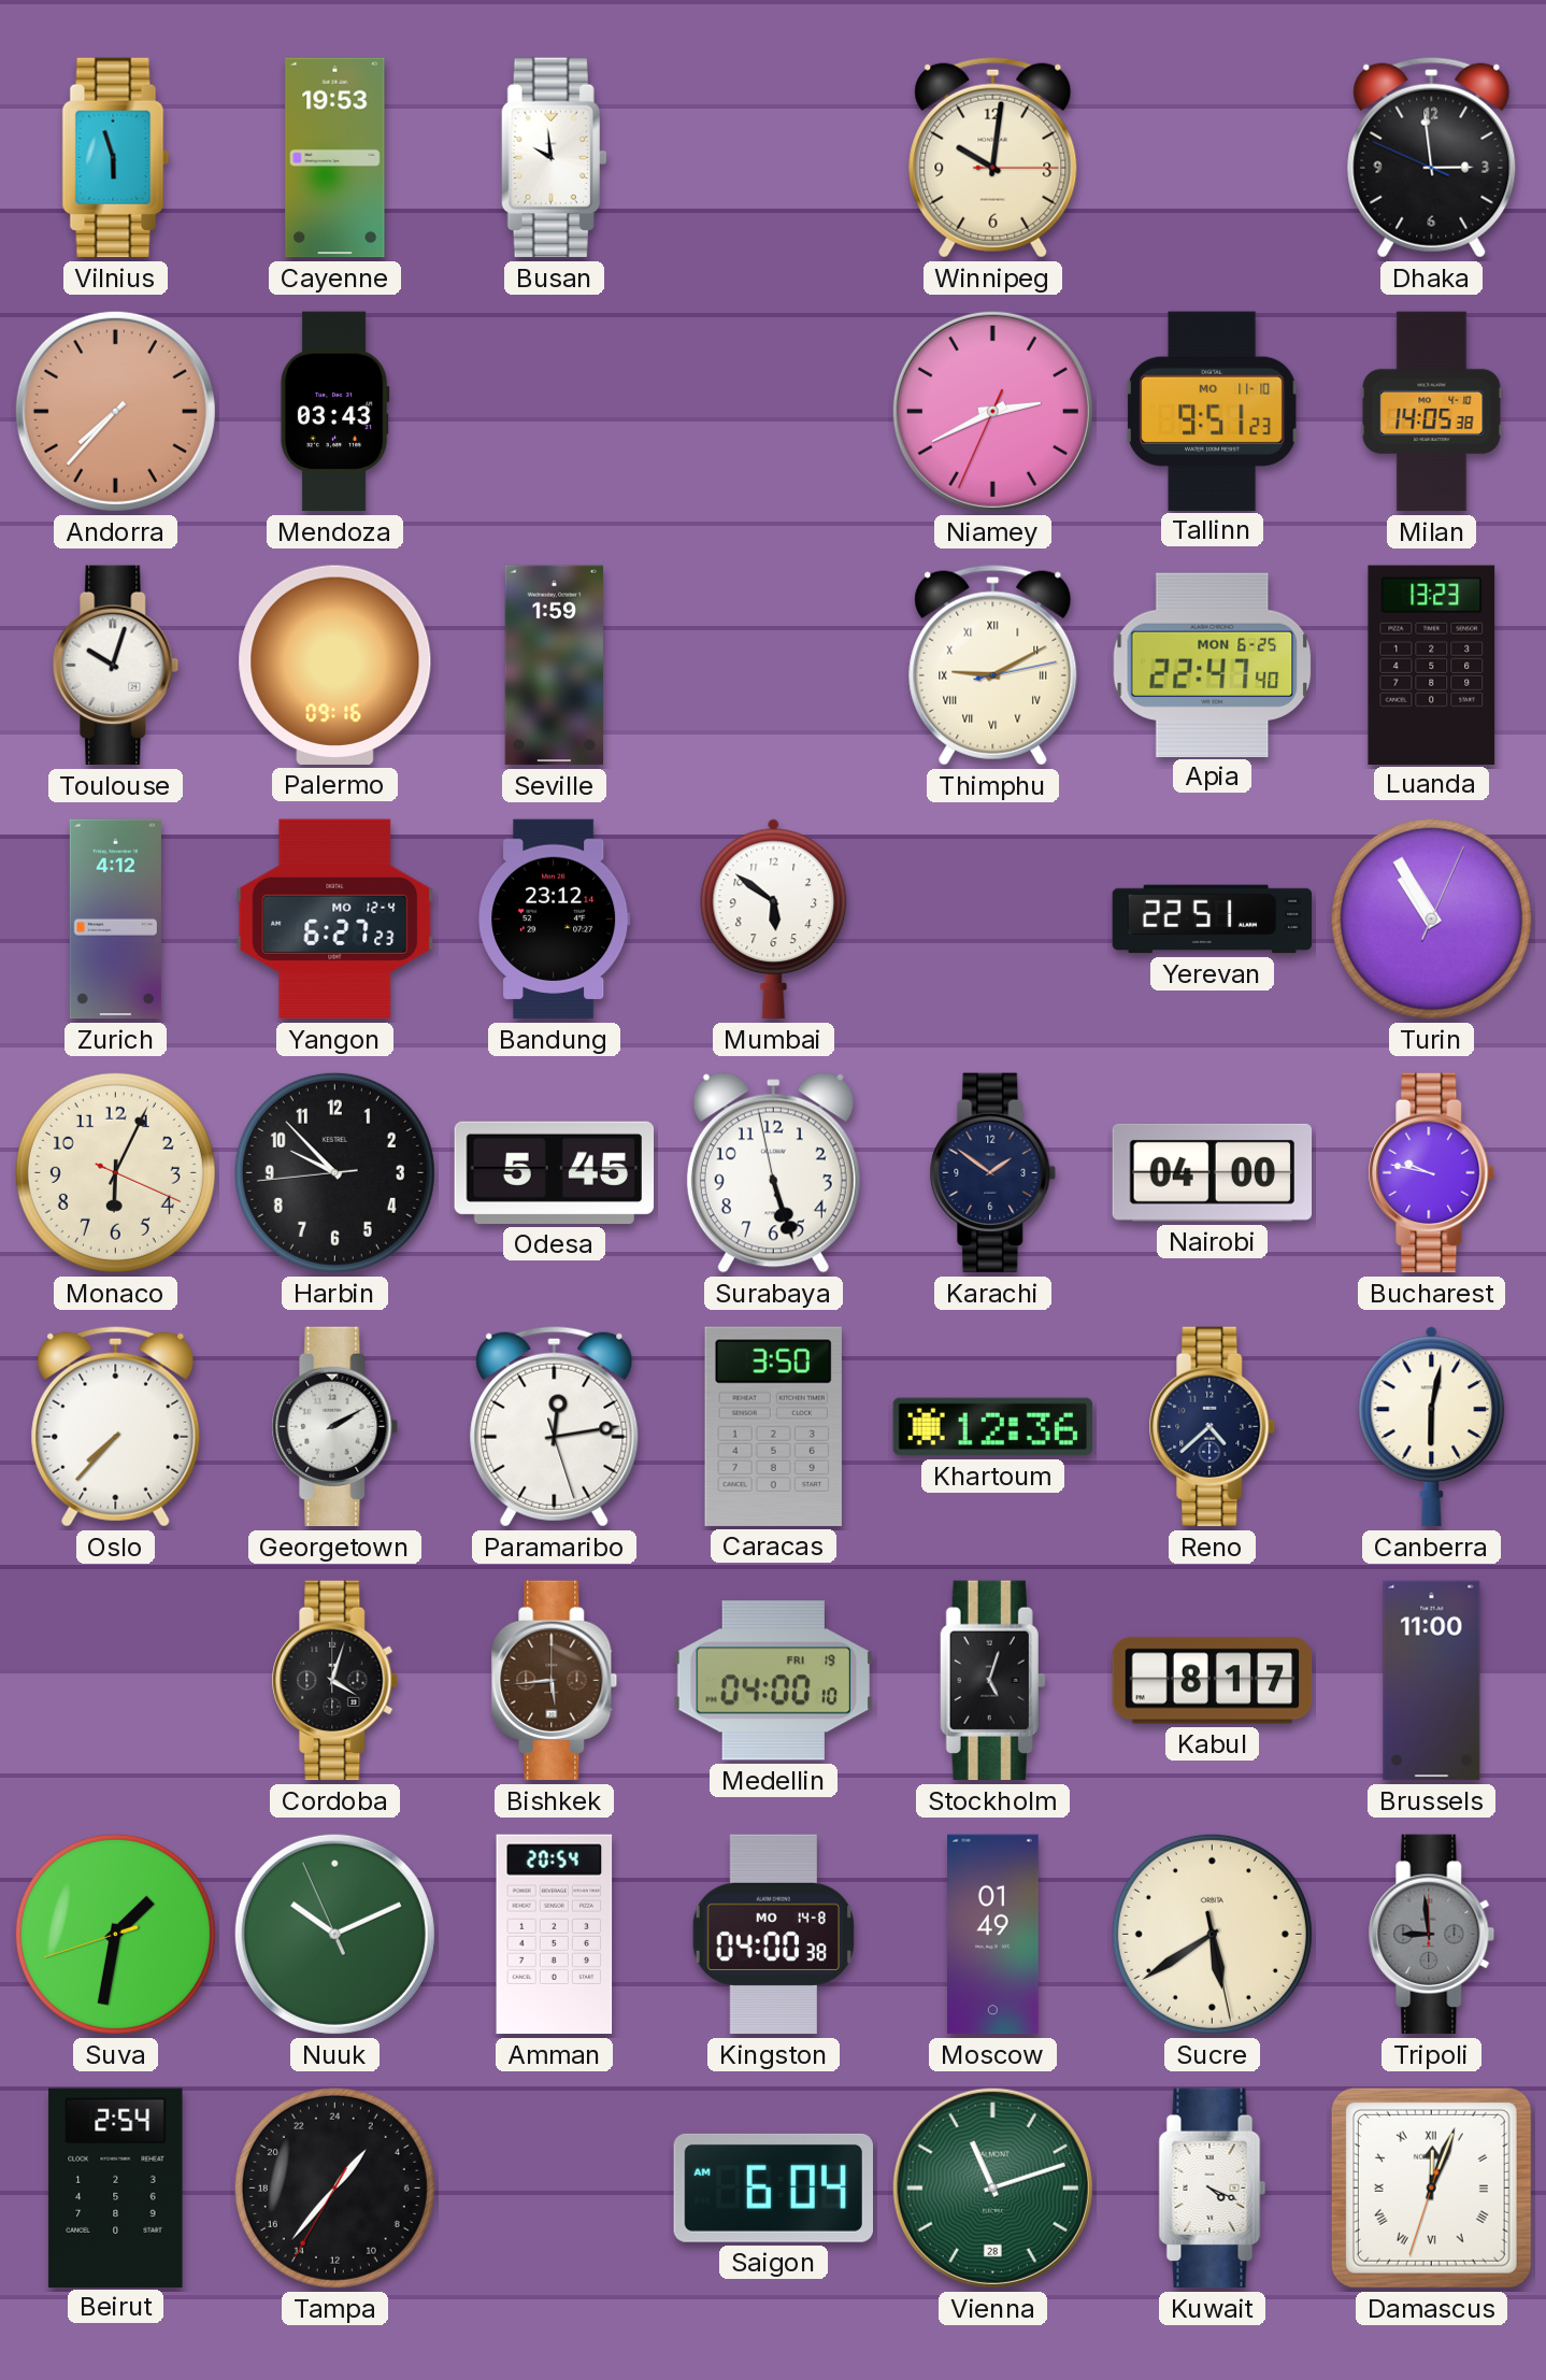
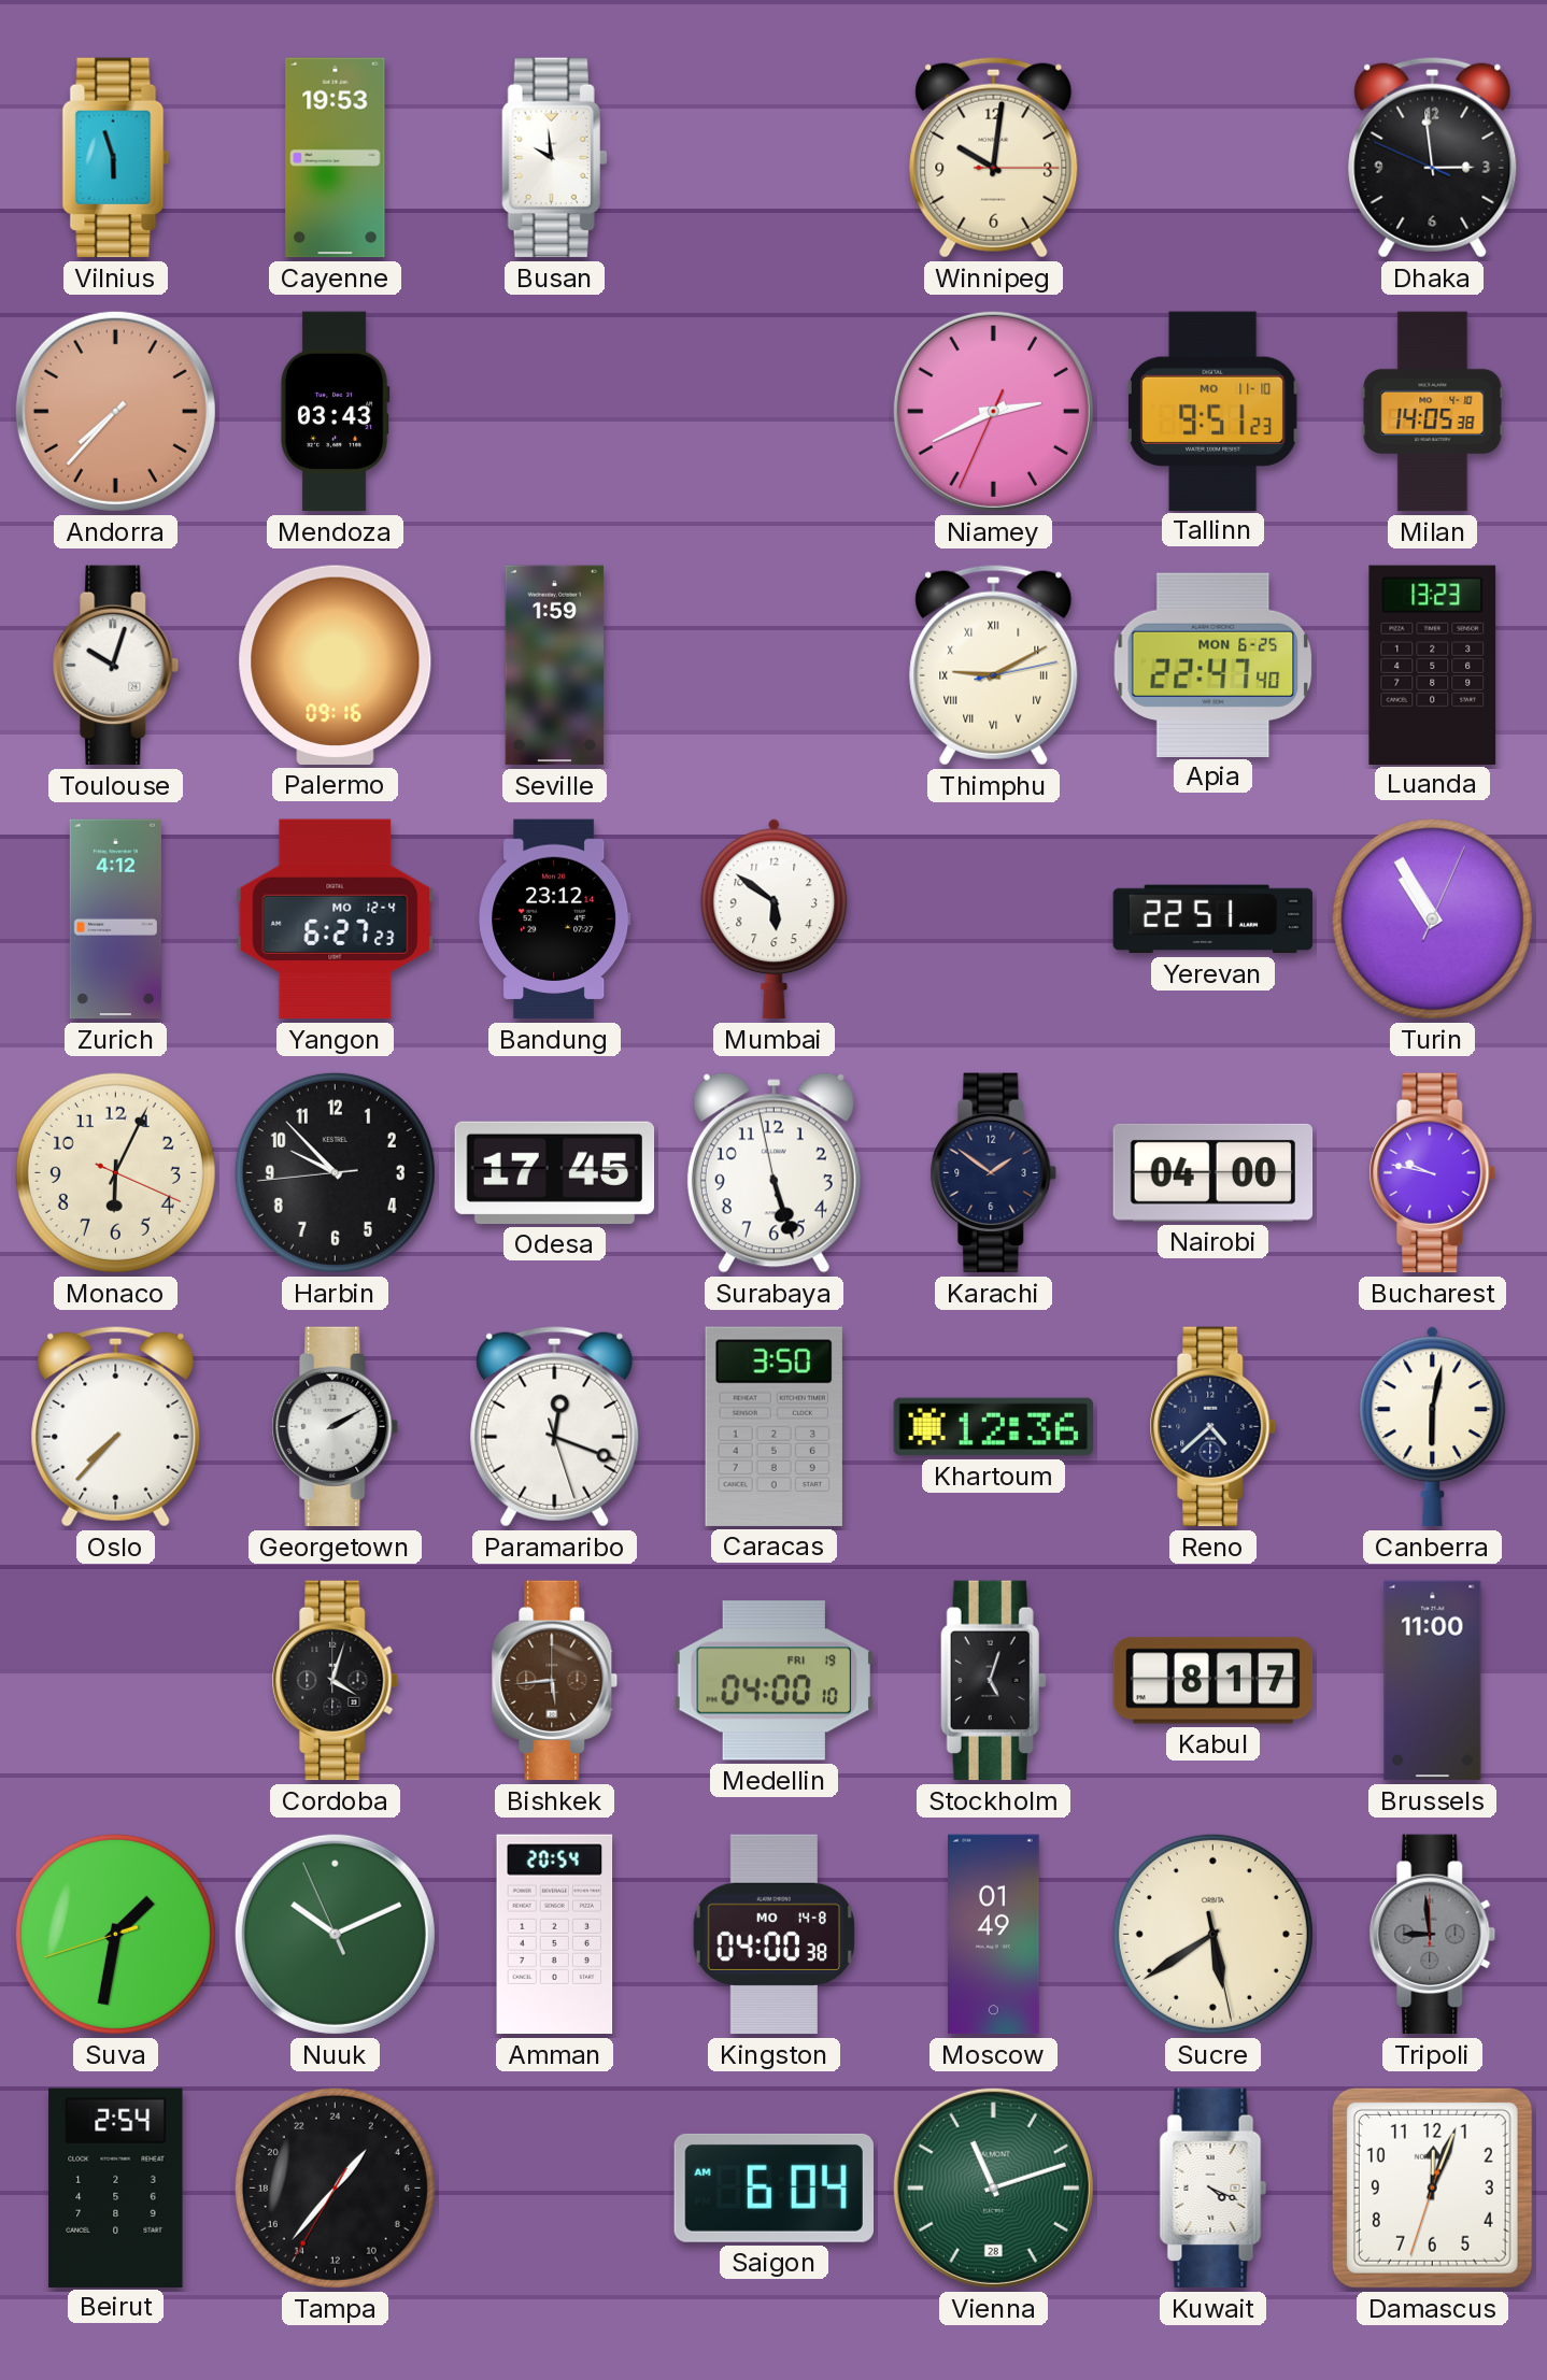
Odesa: 5:45 -> 17:45
Paramaribo: 12:13 -> 12:18
Damascus numerals: Roman -> Arabic
